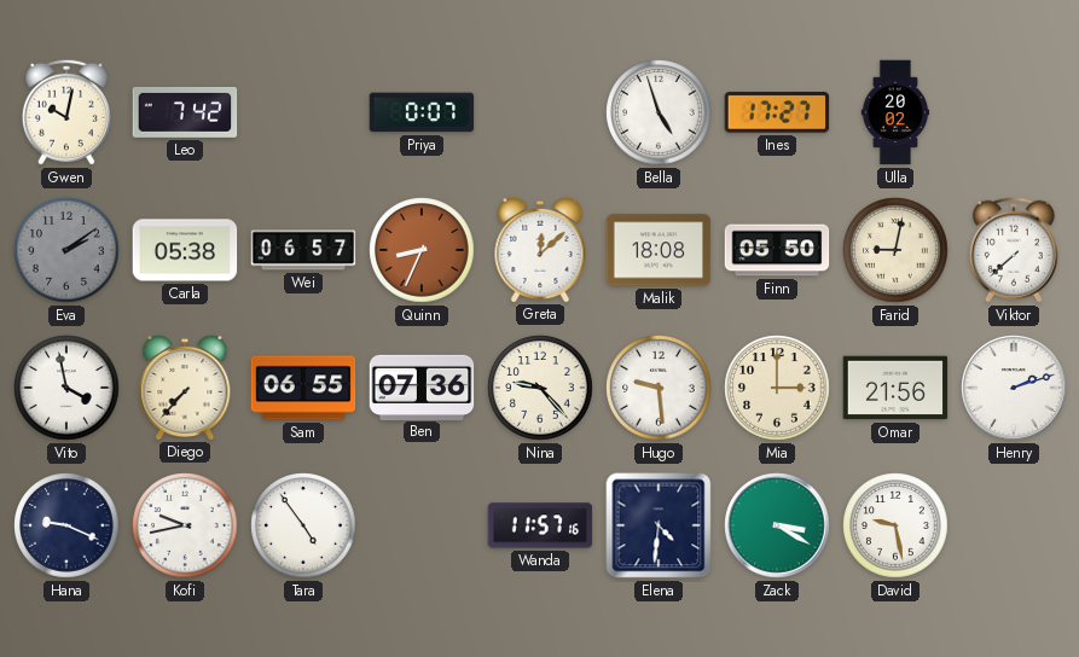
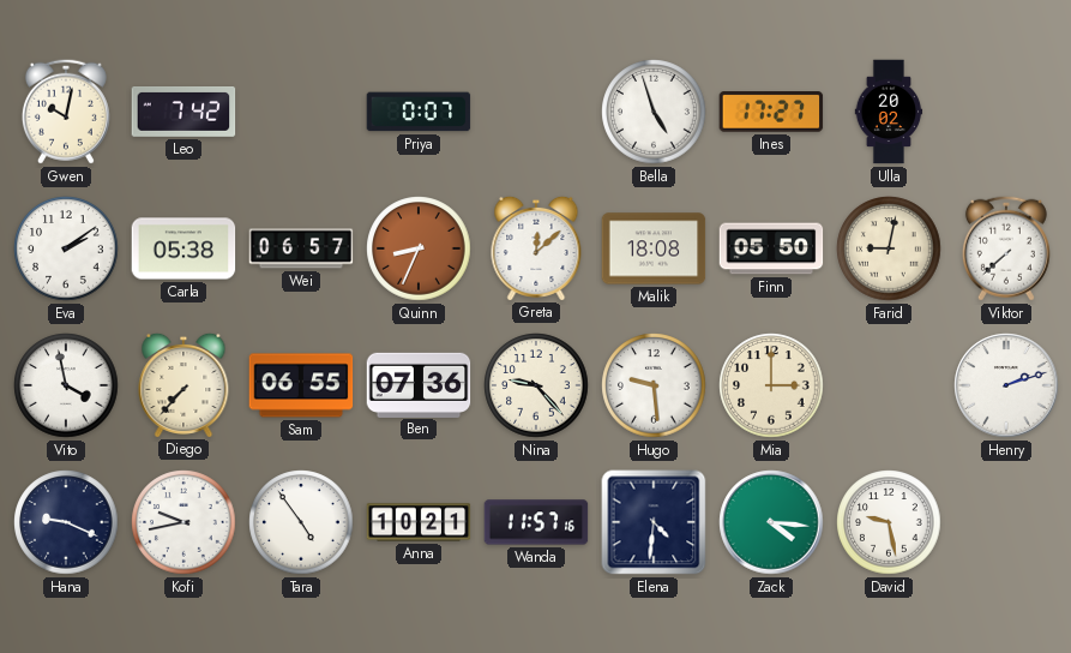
Eva dial: grey -> white
Omar: 21:56 -> none
Anna: none -> 10:21
Zack: 3:20 -> 4:16
